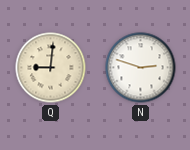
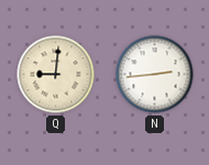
N: 2:48 -> 2:44
